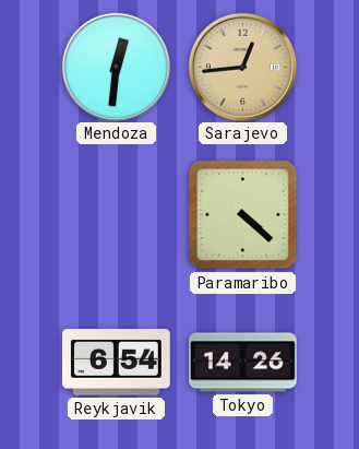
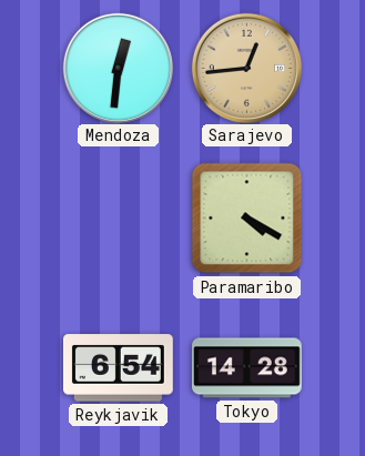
Paramaribo: 4:22 -> 4:20
Tokyo: 14:26 -> 14:28
